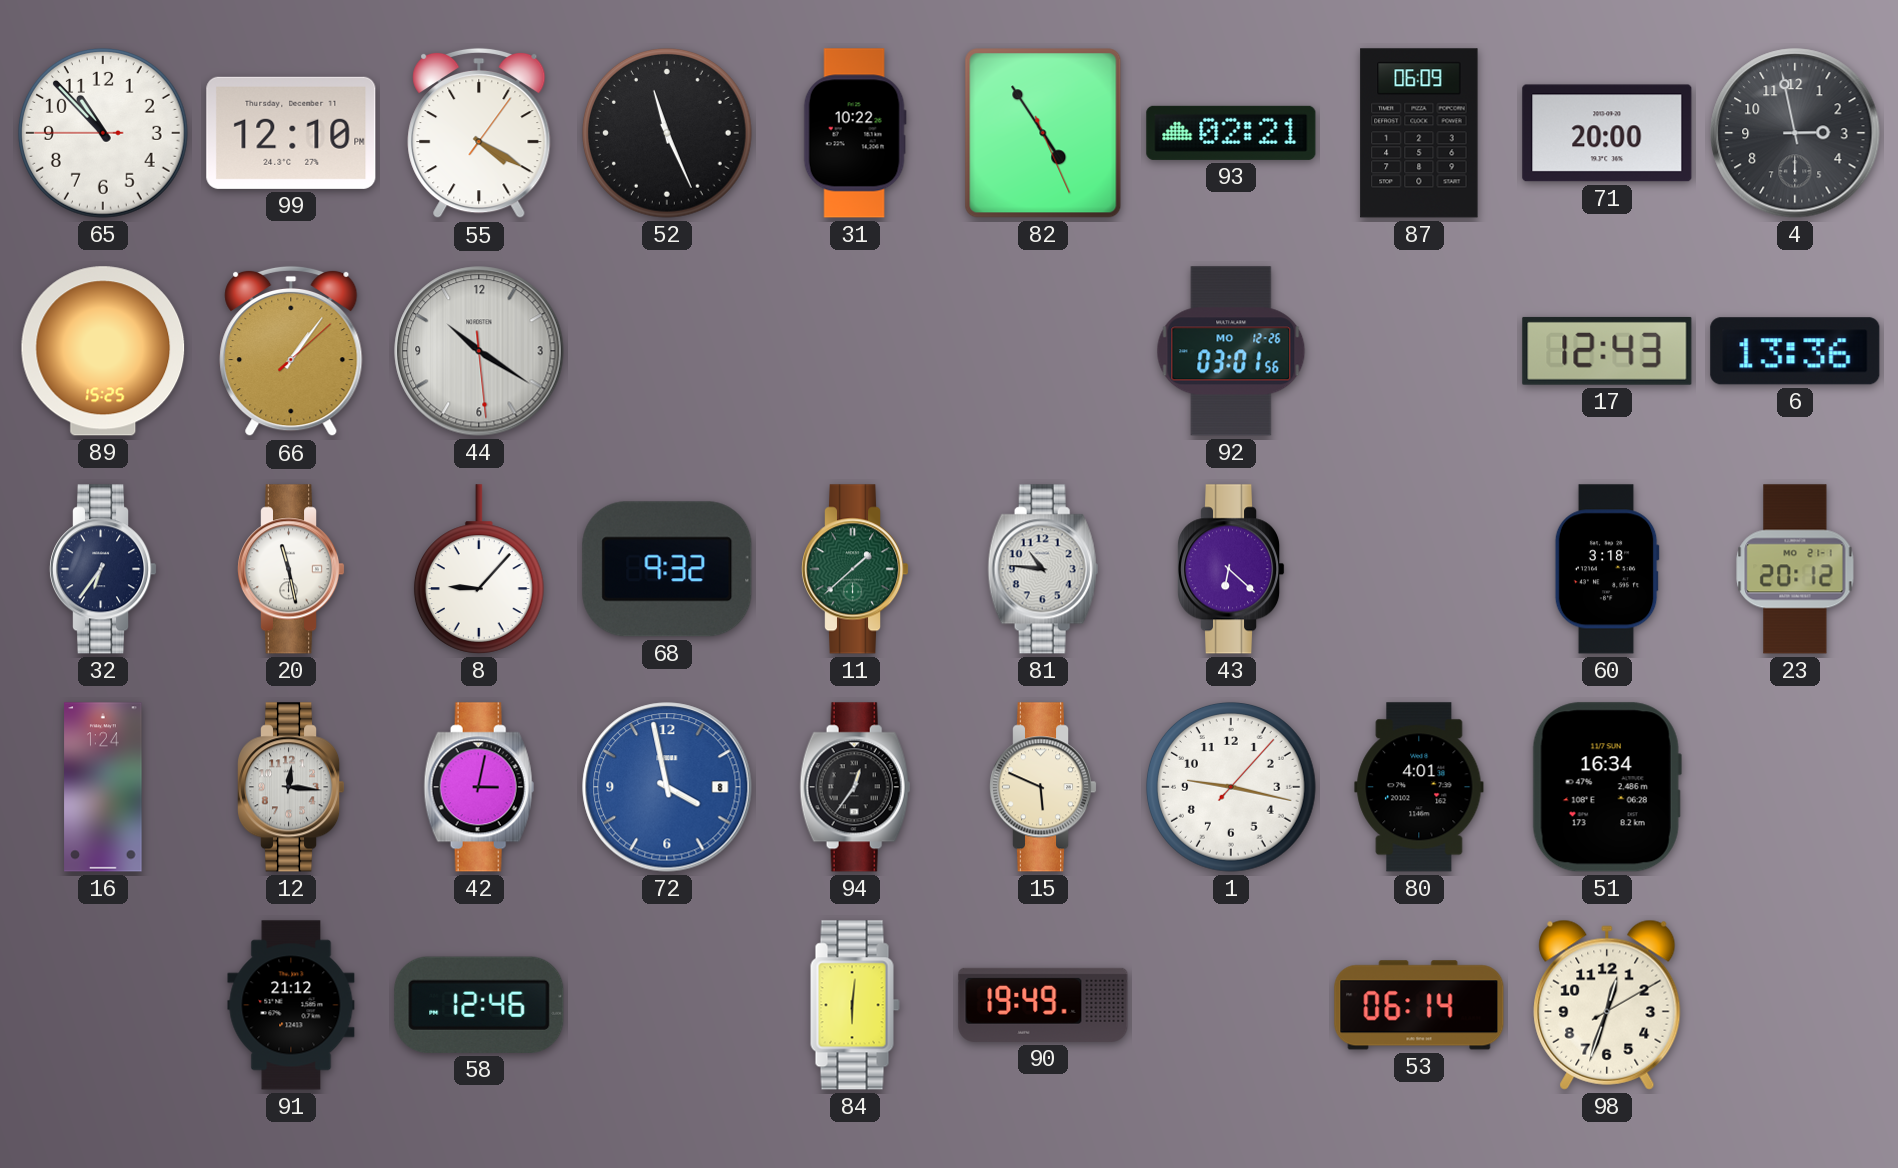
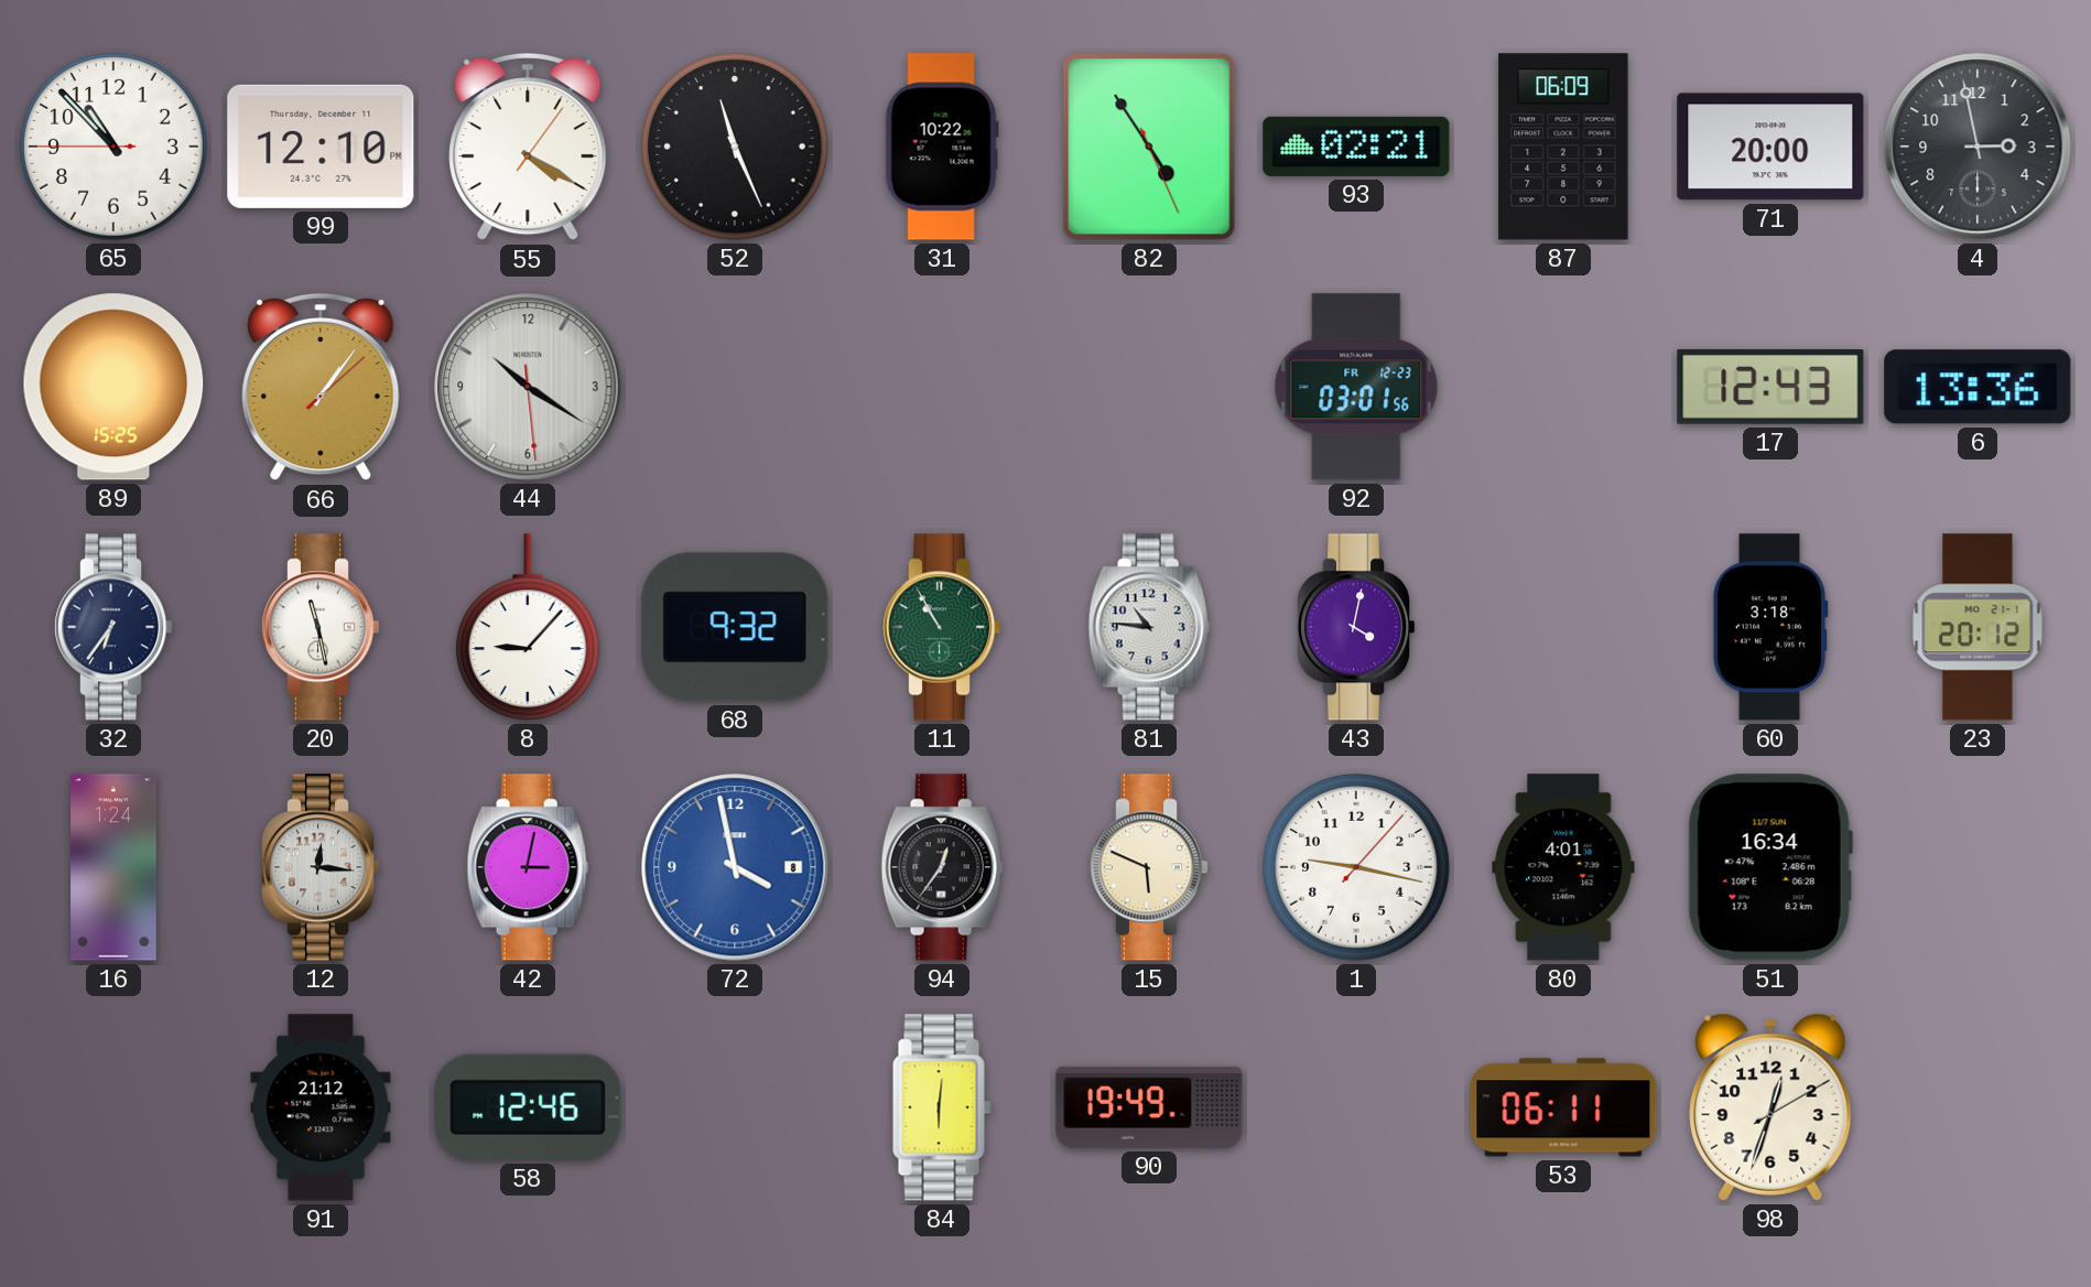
92 date: MO 12-26 -> FR 12-23
11: 1:38 -> 10:55
43: 6:22 -> 4:02
53: 06:14 -> 06:11
